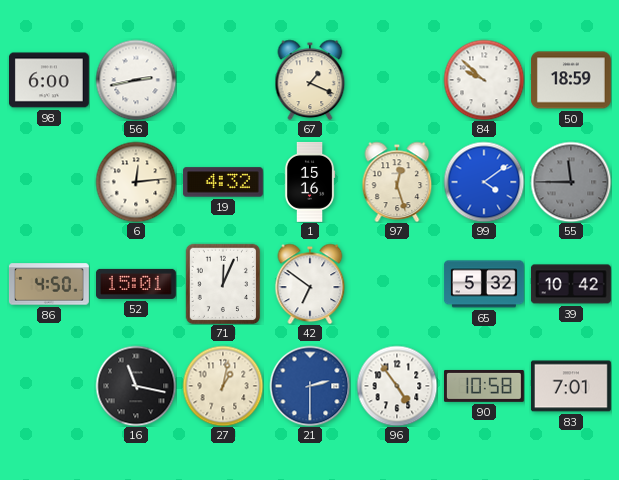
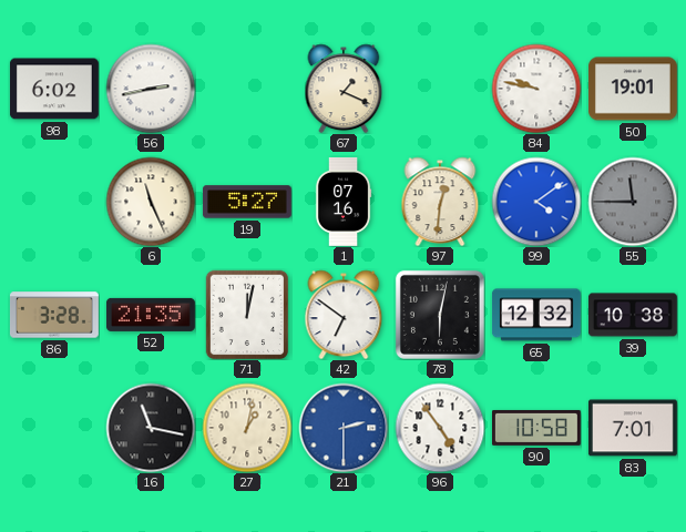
98: 6:00 -> 6:02
84: 9:52 -> 9:47
50: 18:59 -> 19:01
6: 12:14 -> 11:26
19: 4:32 -> 5:27
1: 15:16 -> 07:16
97: 12:27 -> 12:31
86: 4:50 -> 3:28
52: 15:01 -> 21:35
71: 12:04 -> 12:02
78: none -> 6:02
65: 5:32 -> 12:32
39: 10:42 -> 10:38
